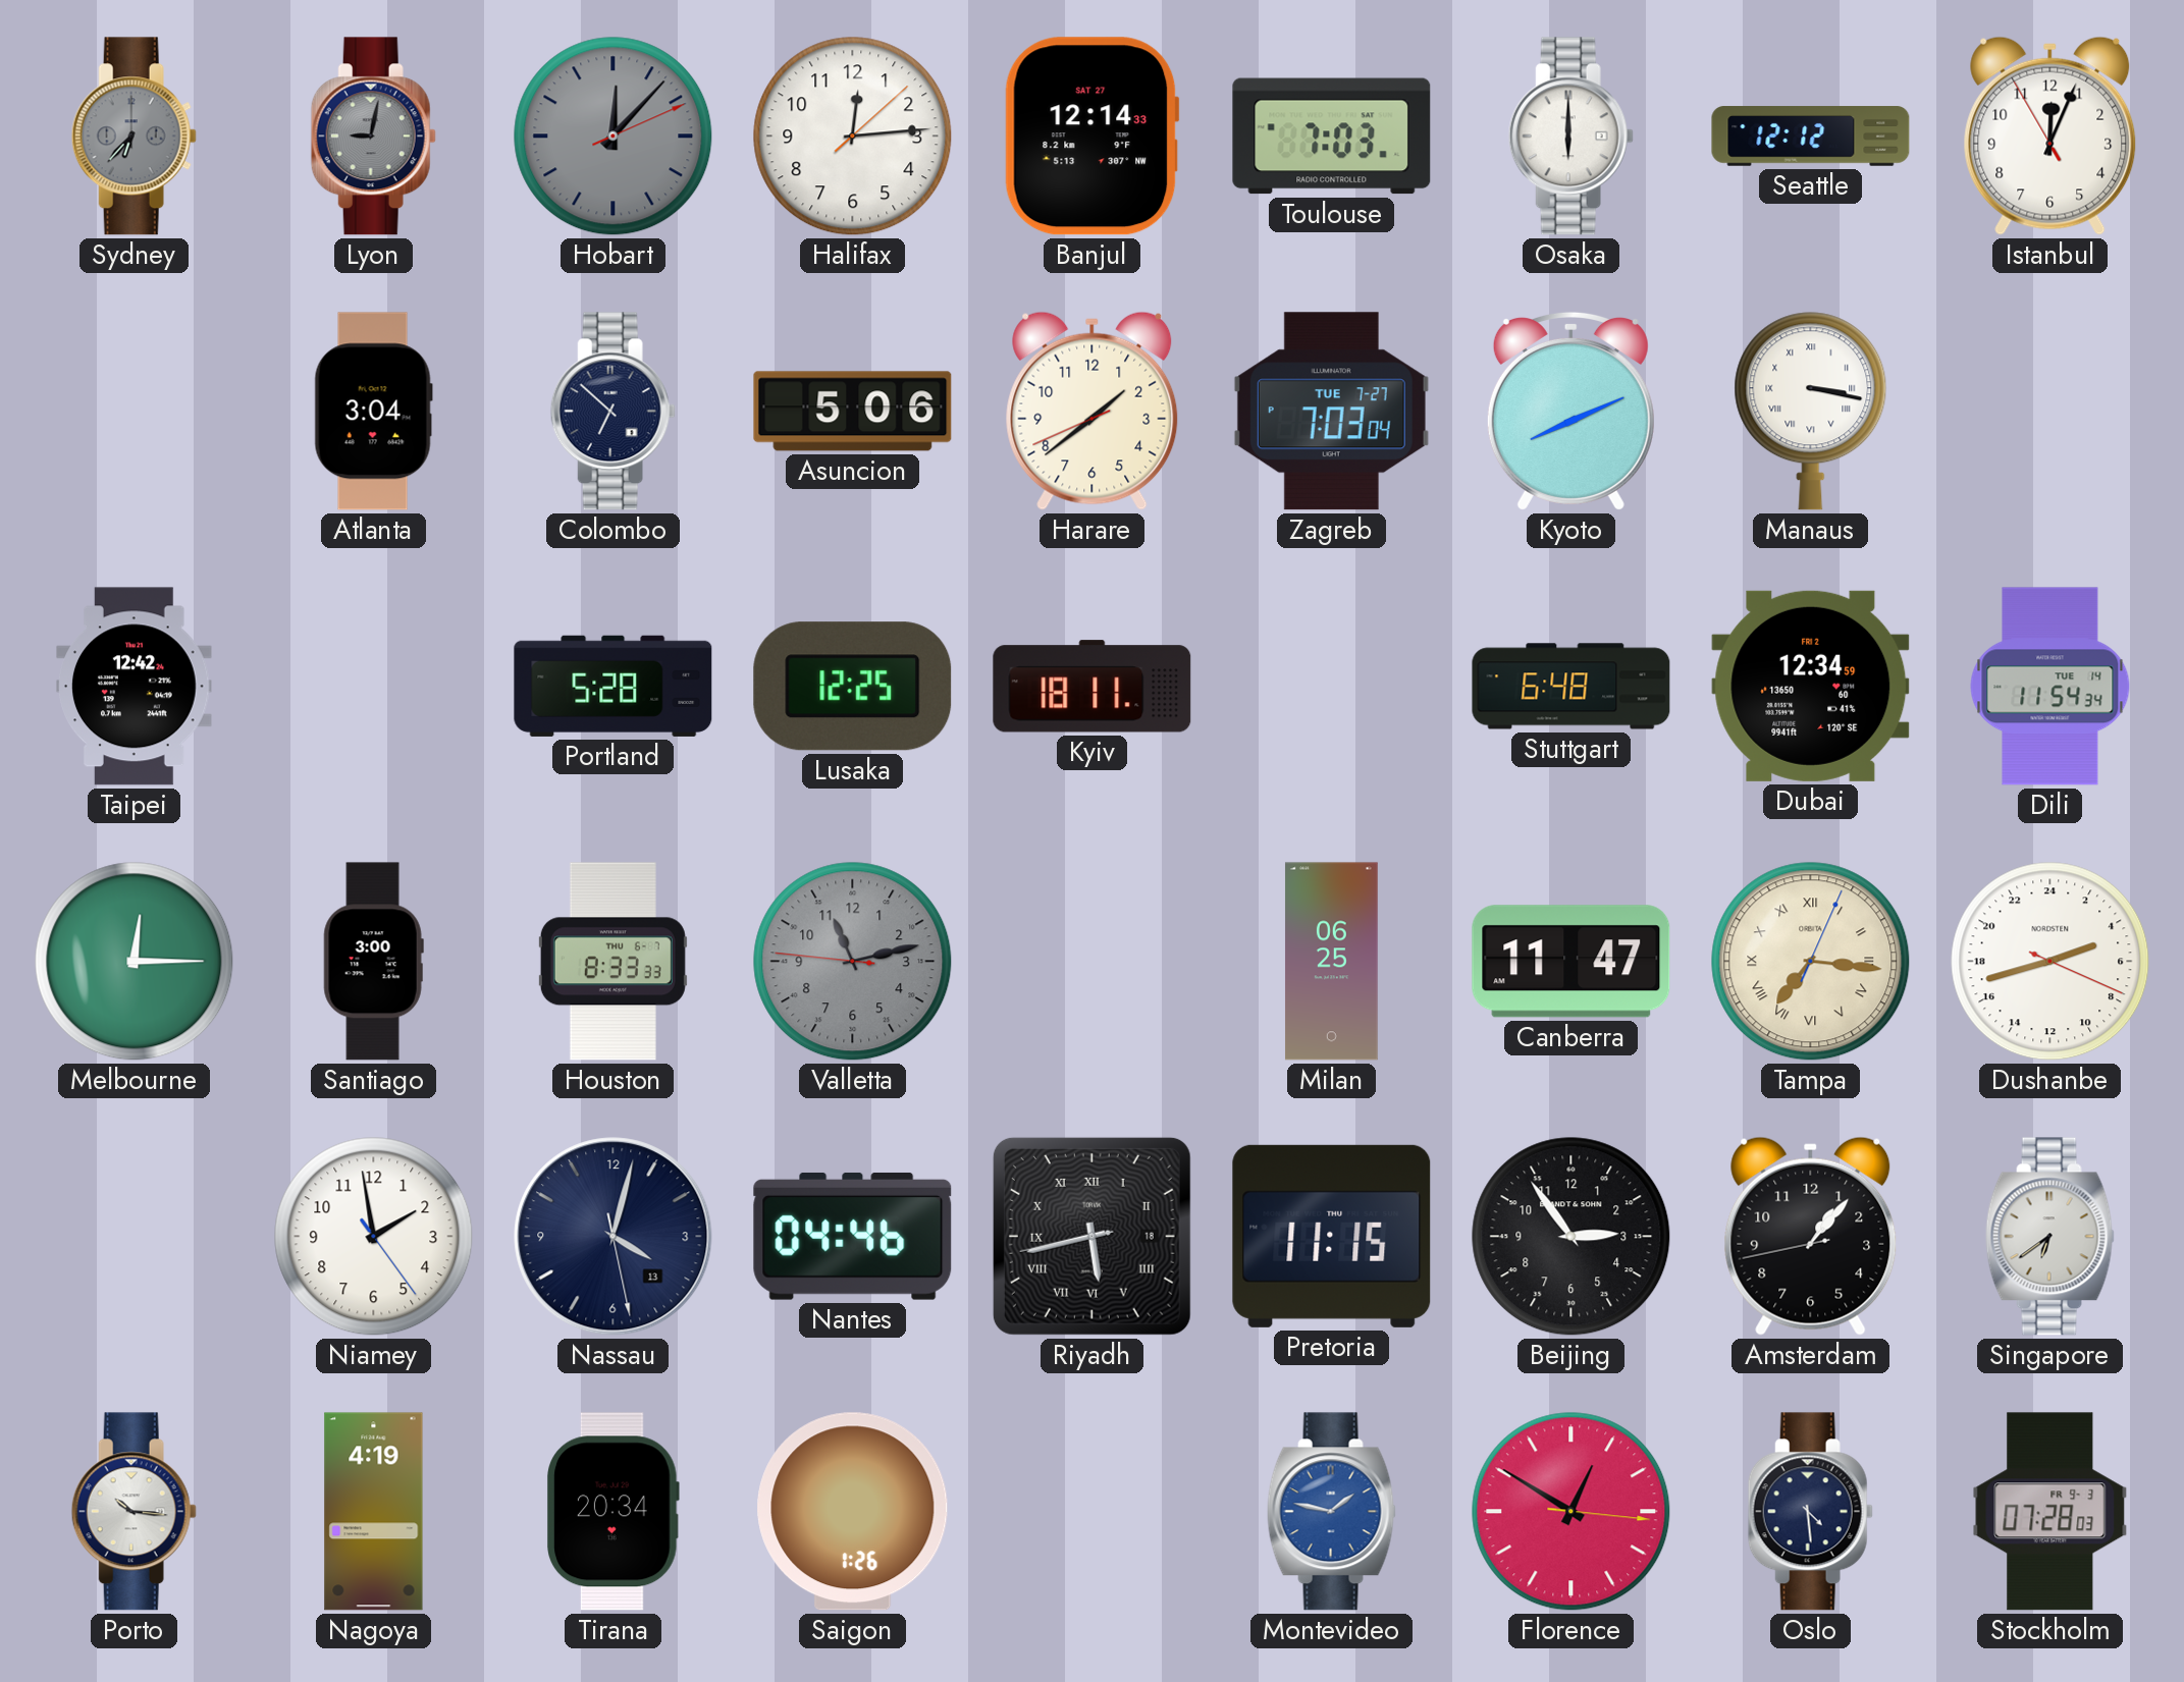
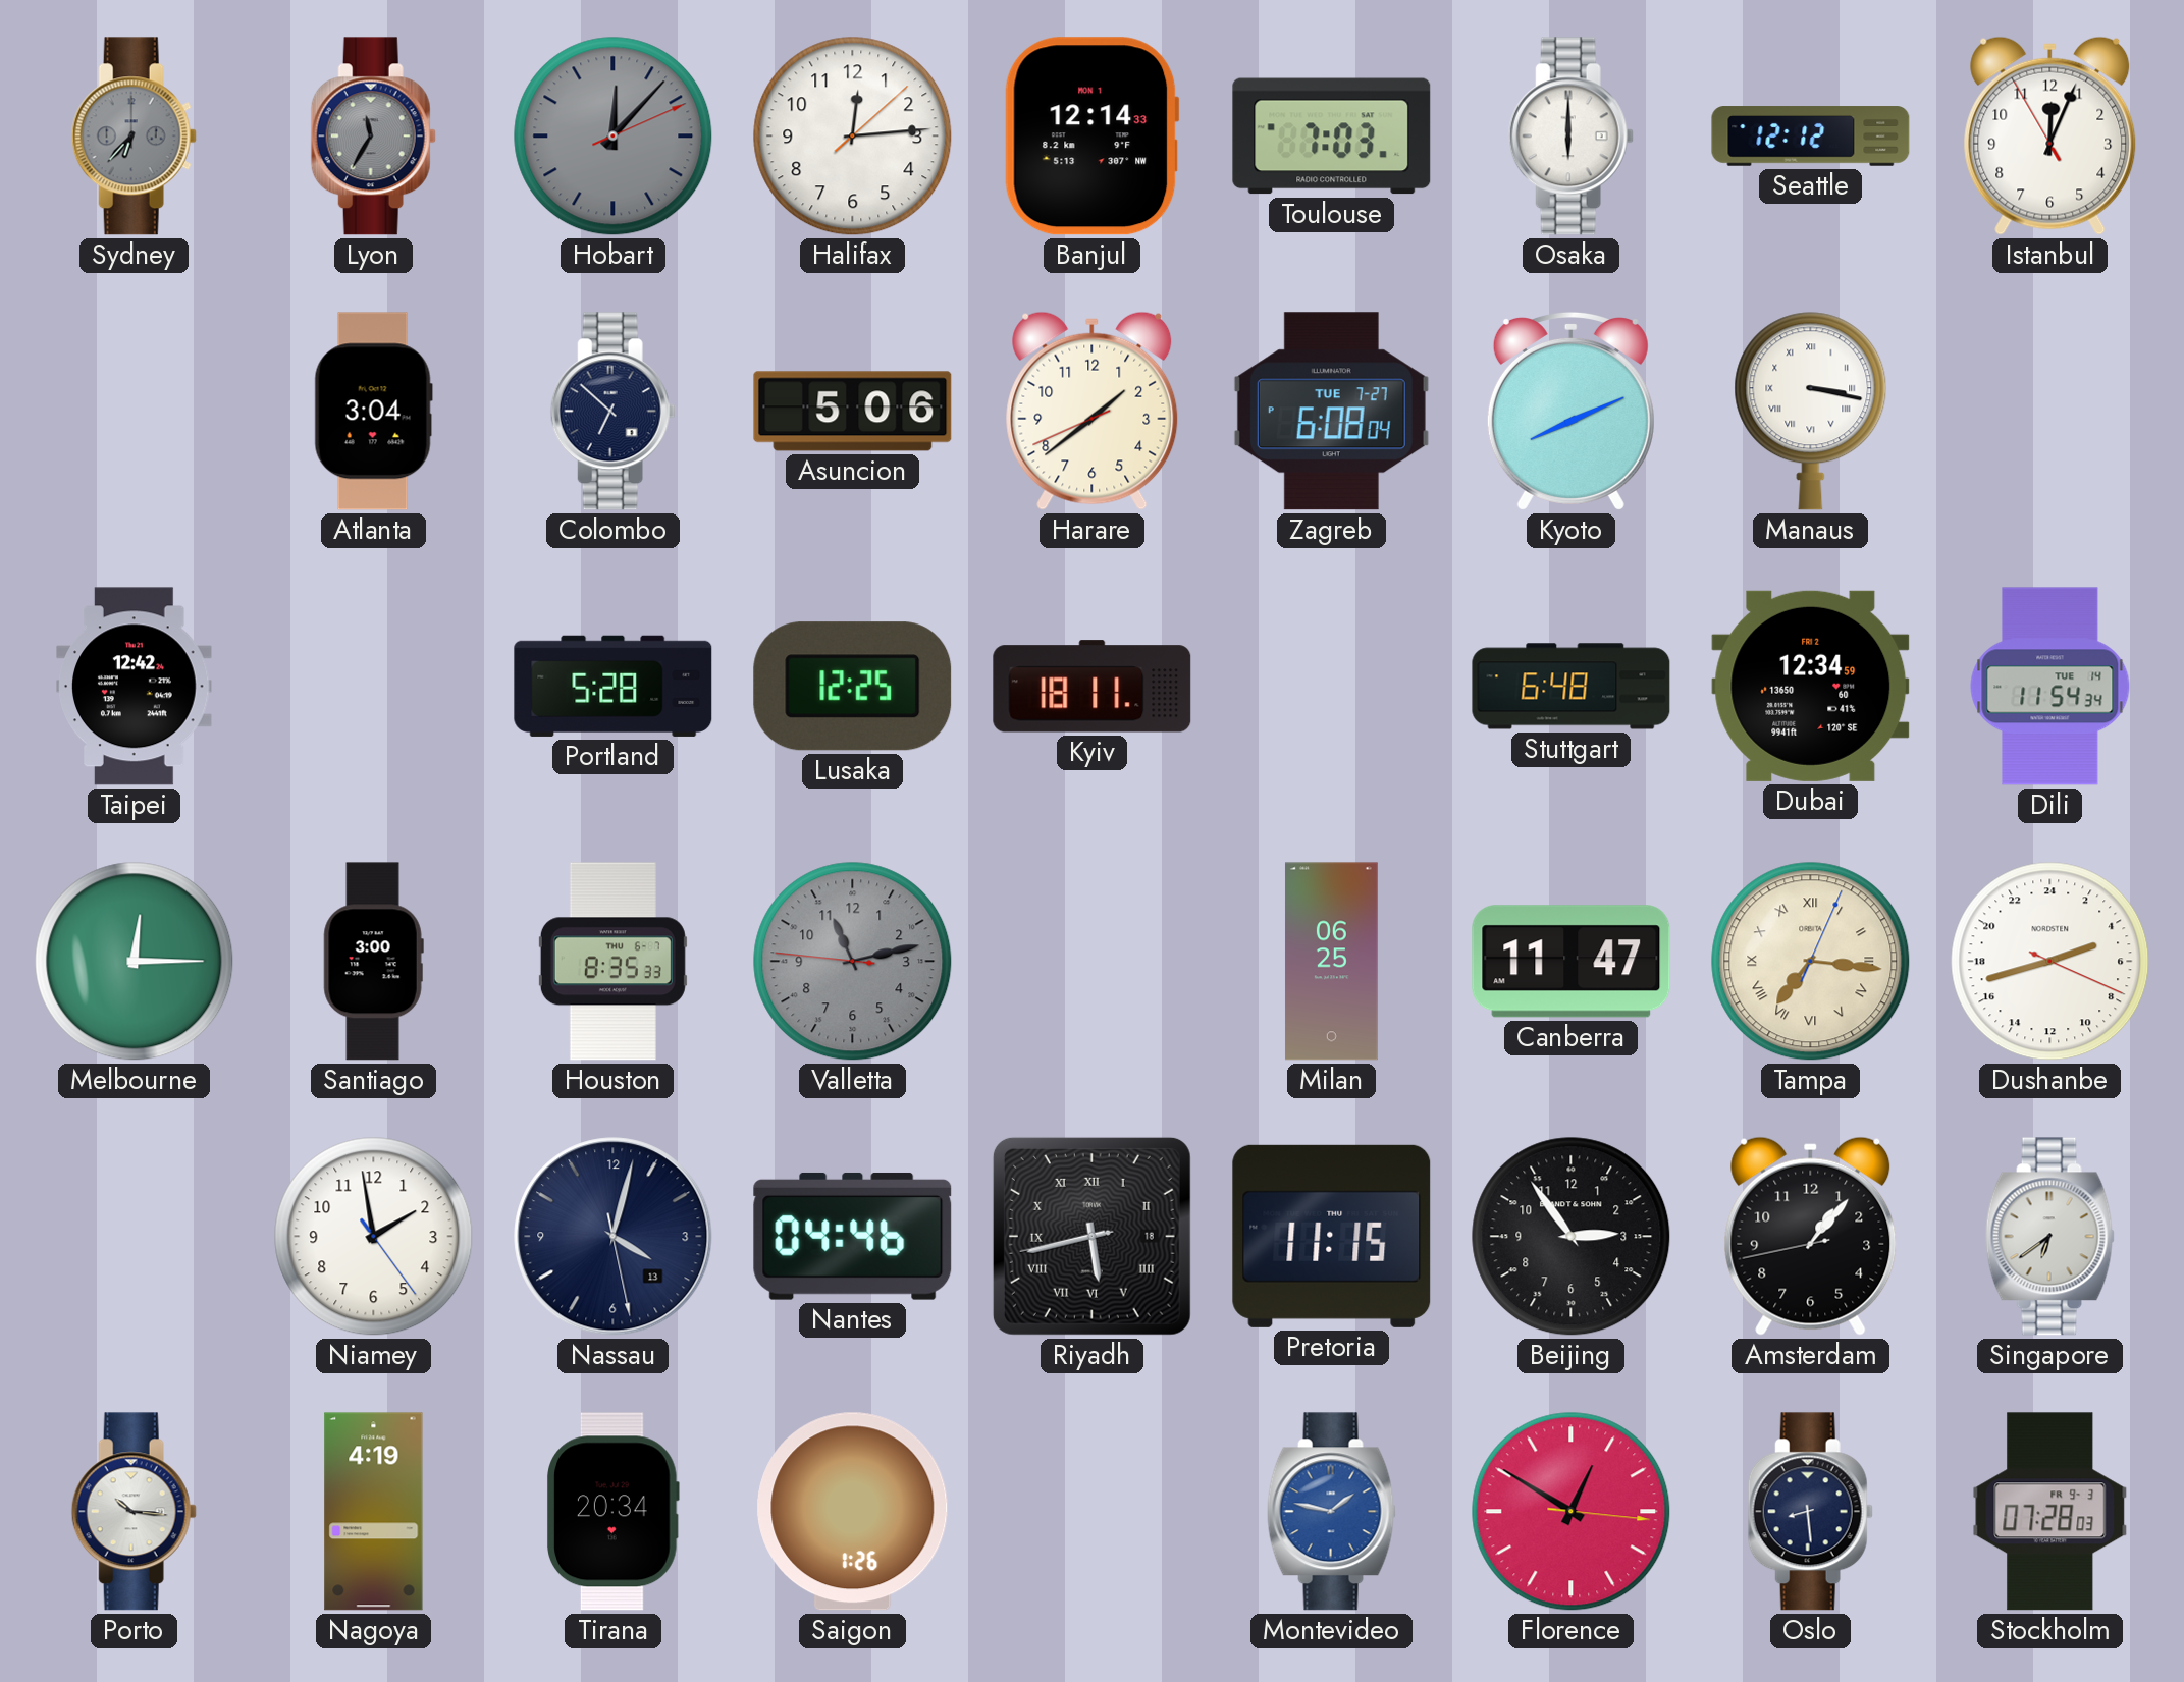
Lyon: 9:02 -> 11:35
Banjul date: SAT 27 -> MON 1
Zagreb: 7:03 -> 6:08
Houston: 8:33 -> 8:35
Oslo: 4:29 -> 8:29
